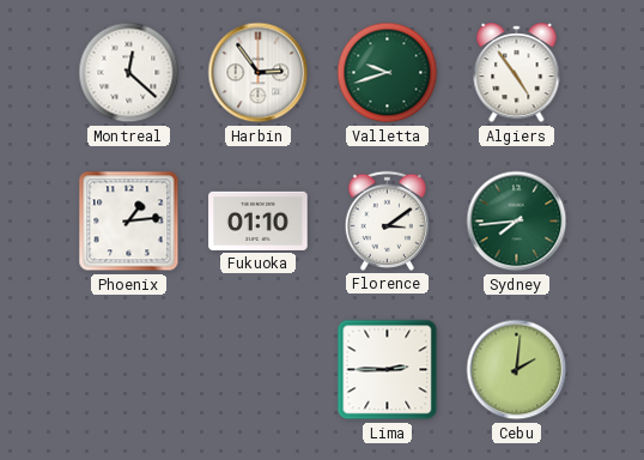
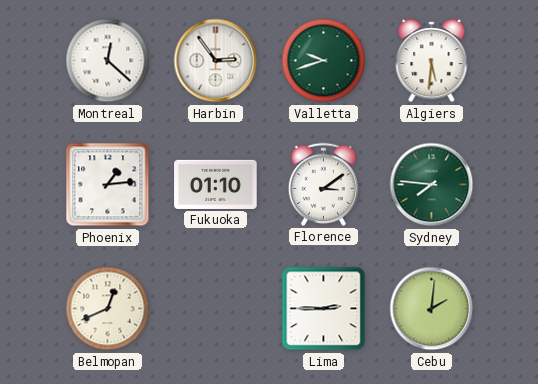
Algiers: 4:54 -> 5:31
Sydney: 7:44 -> 7:46
Belmopan: none -> 12:41
